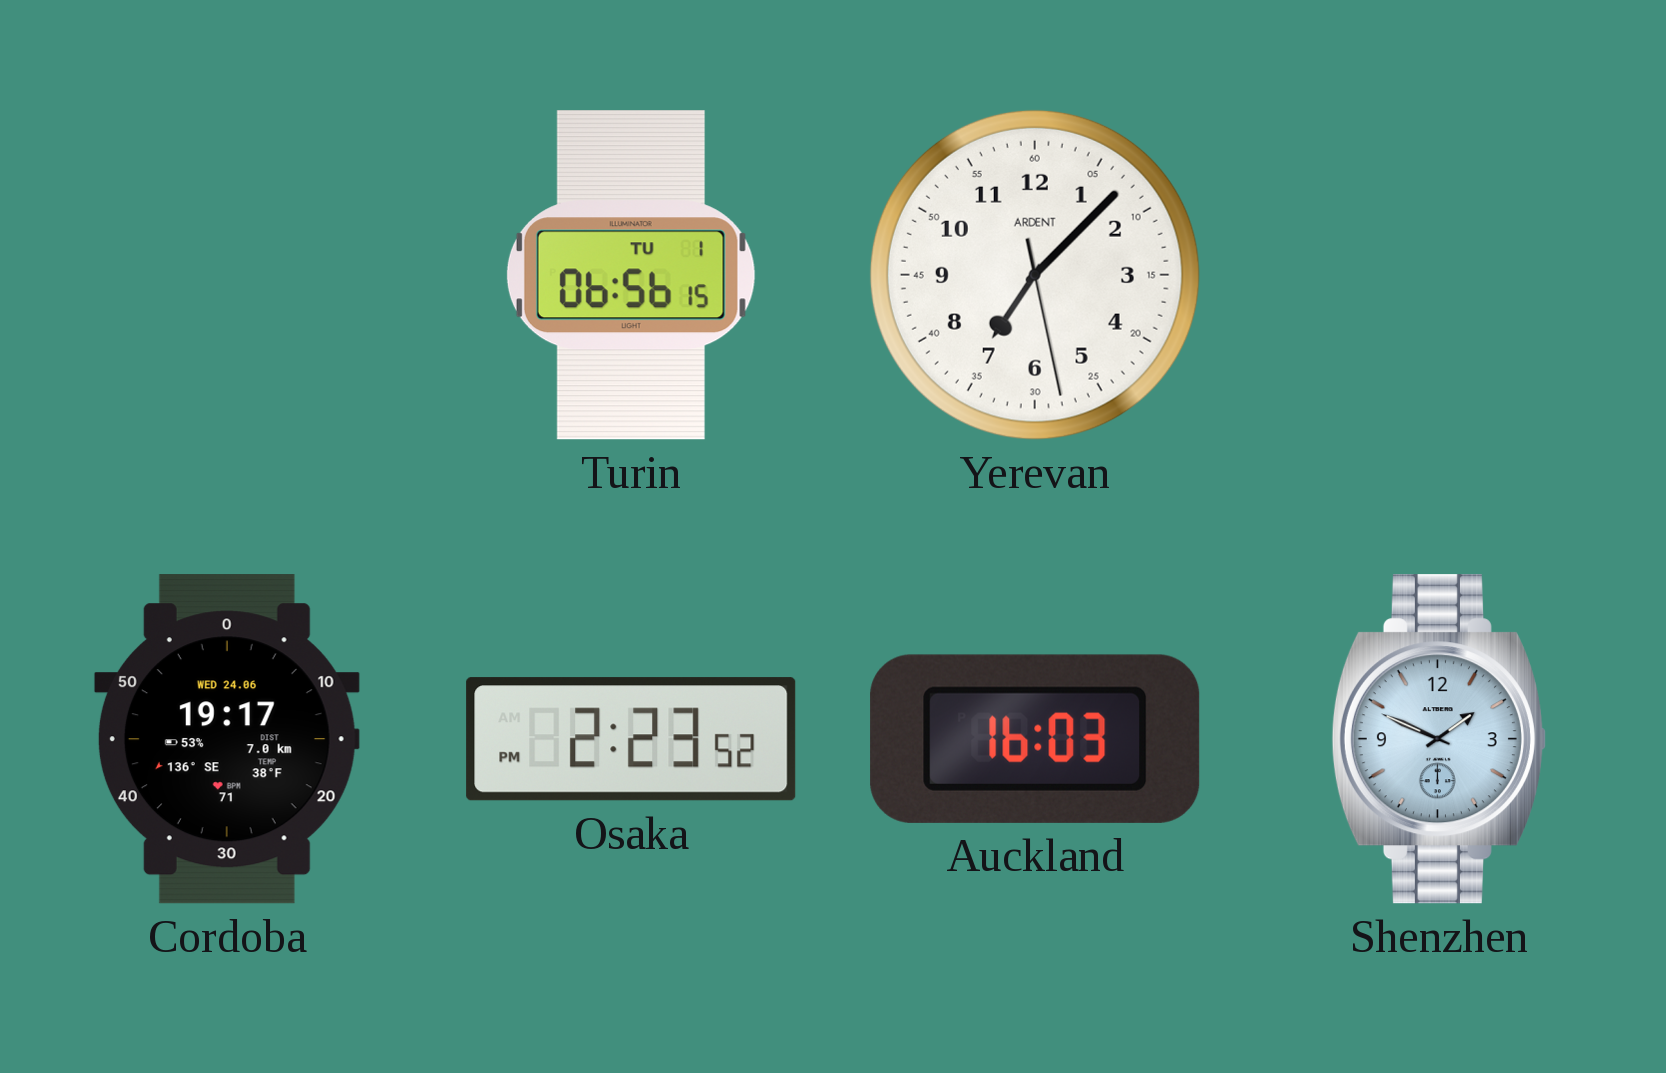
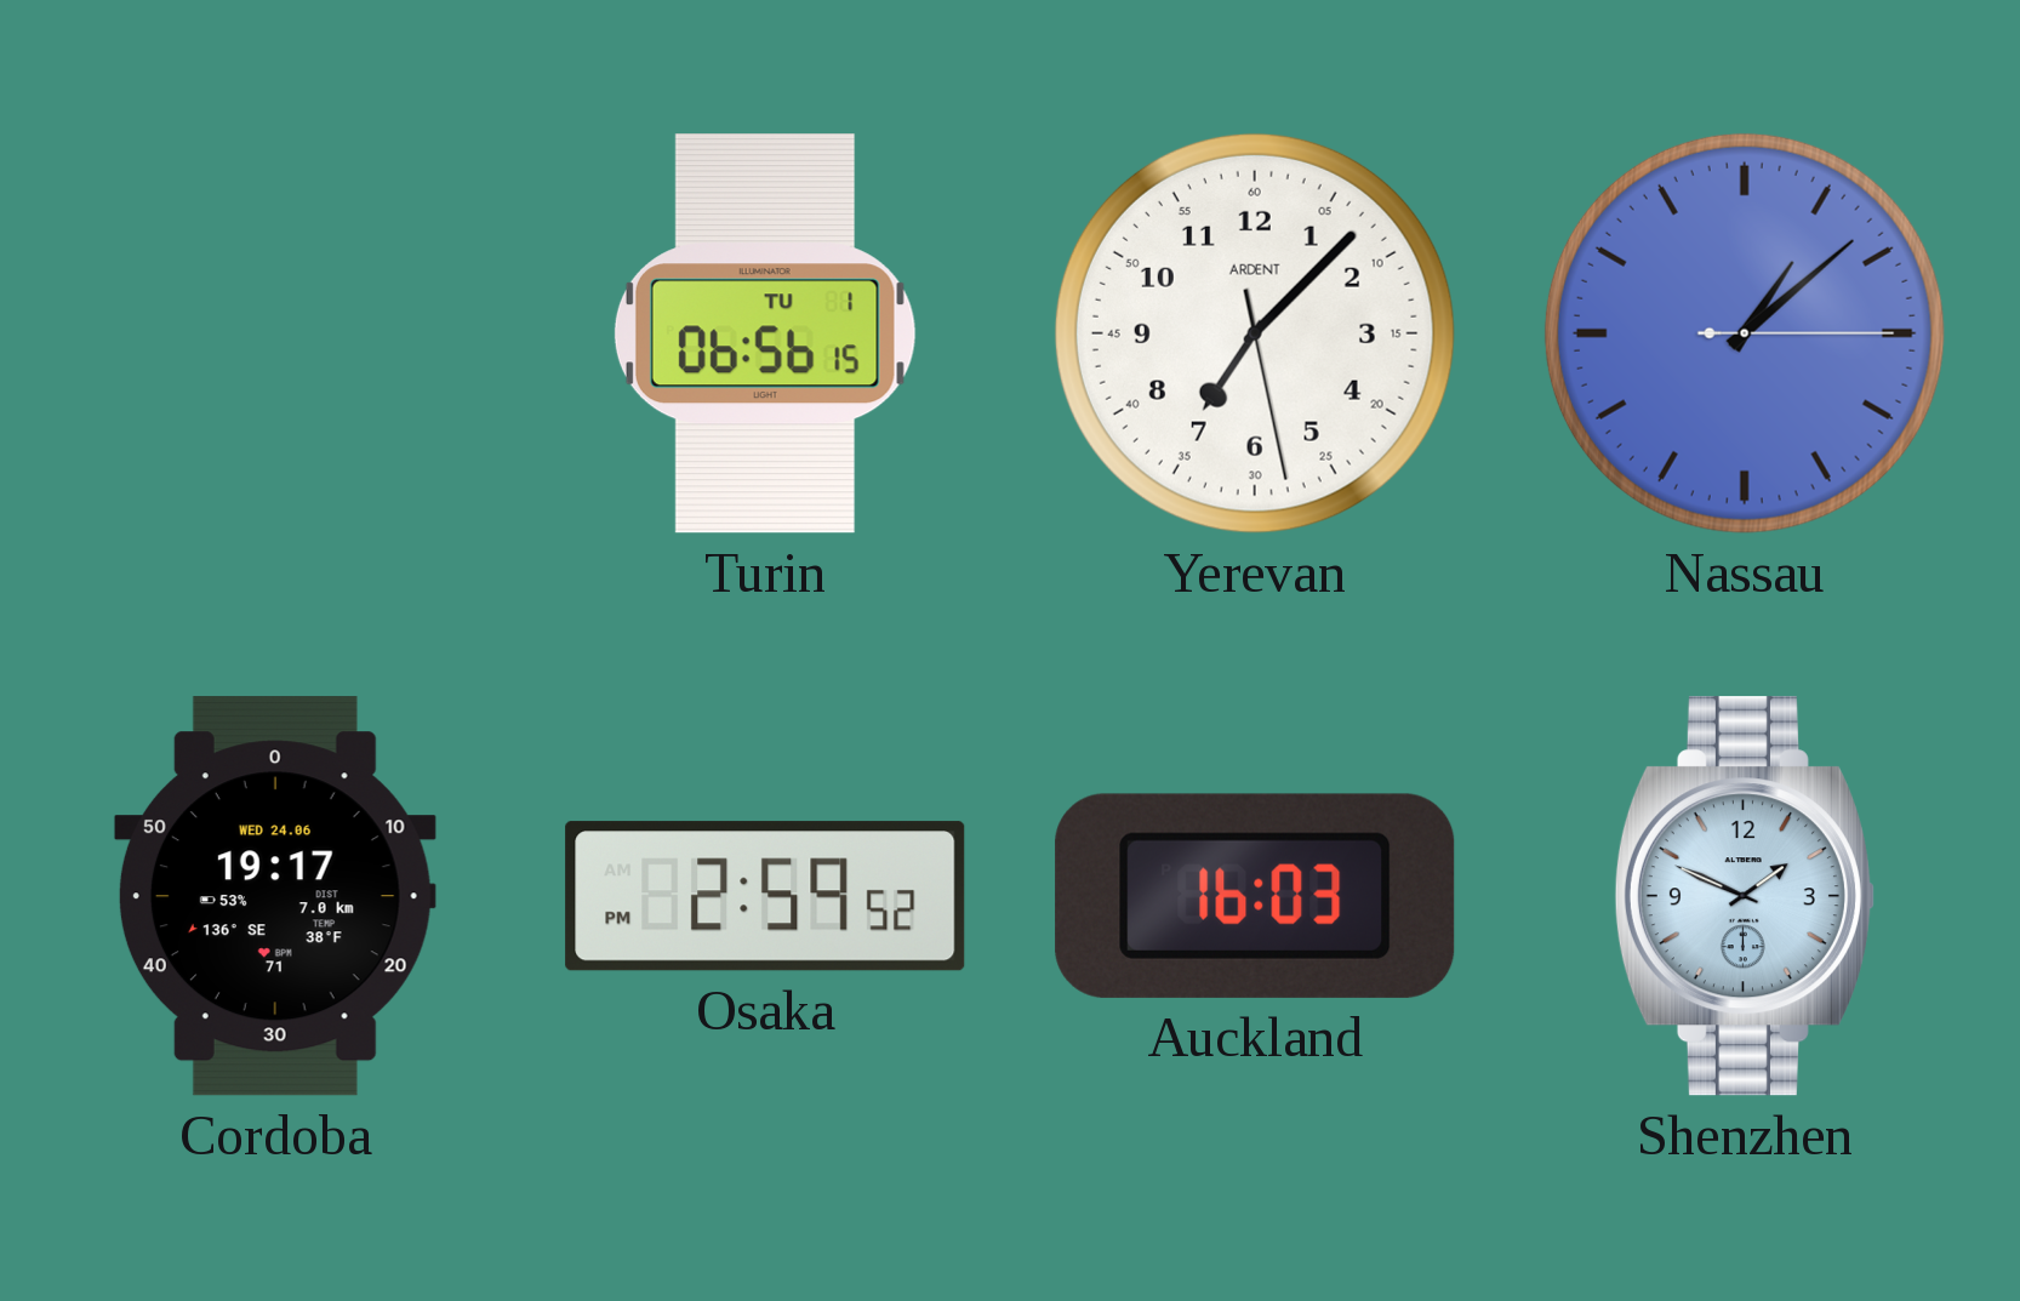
Nassau: none -> 1:08
Osaka: 2:23 -> 2:59
